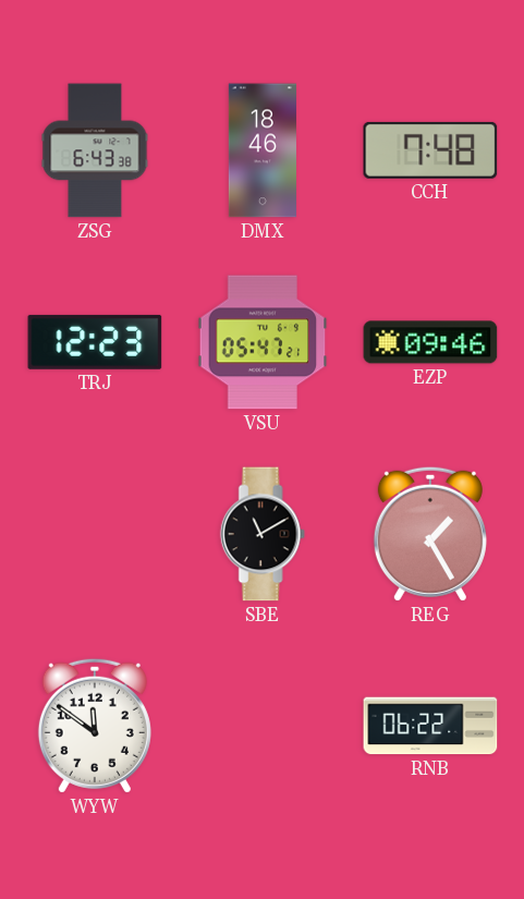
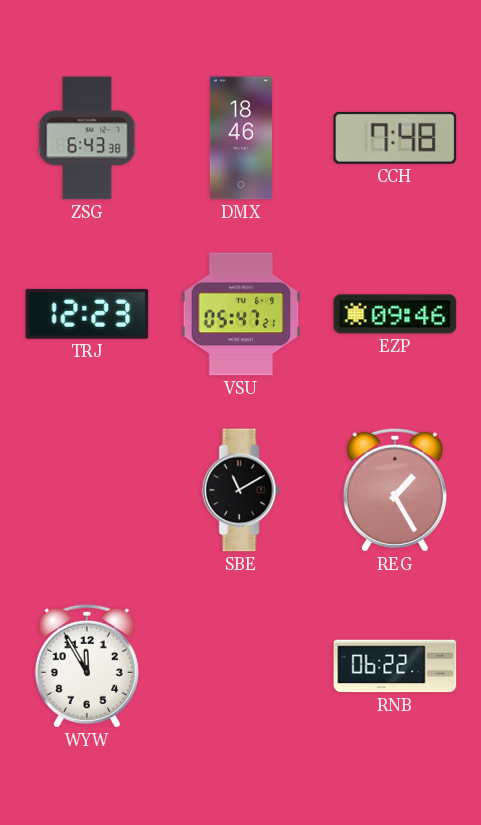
WYW: 11:51 -> 11:55
